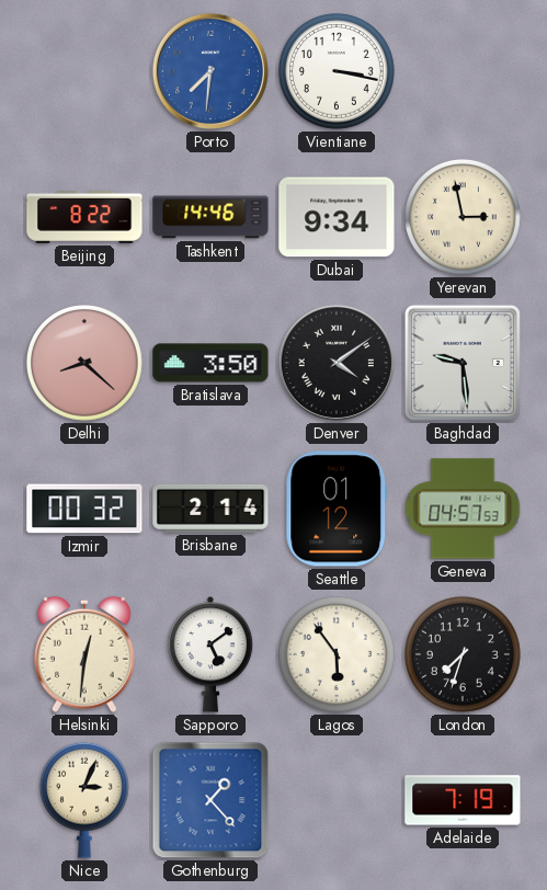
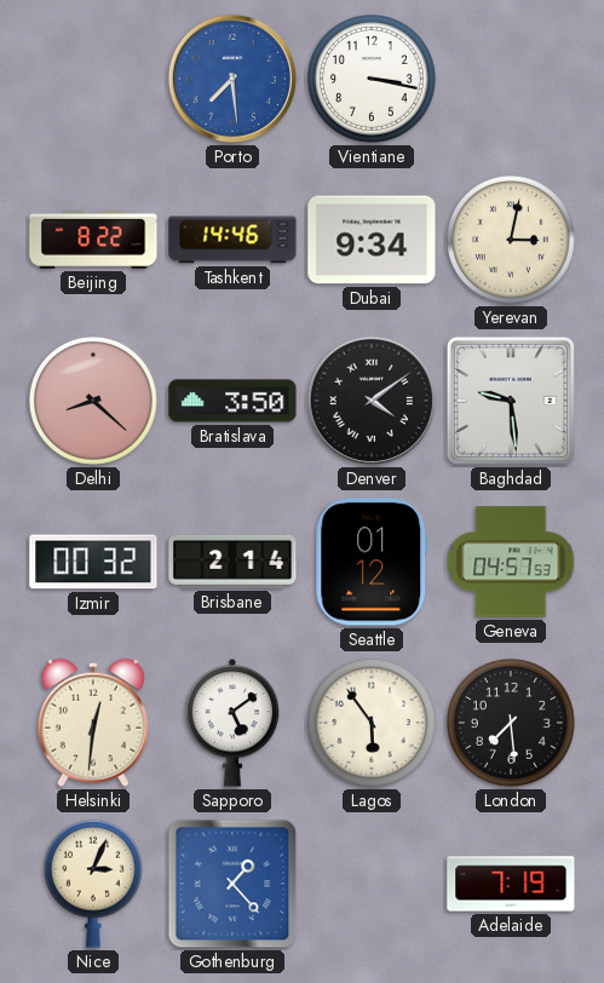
Porto: 7:31 -> 7:29
Yerevan: 2:58 -> 3:02
London: 7:33 -> 7:29
